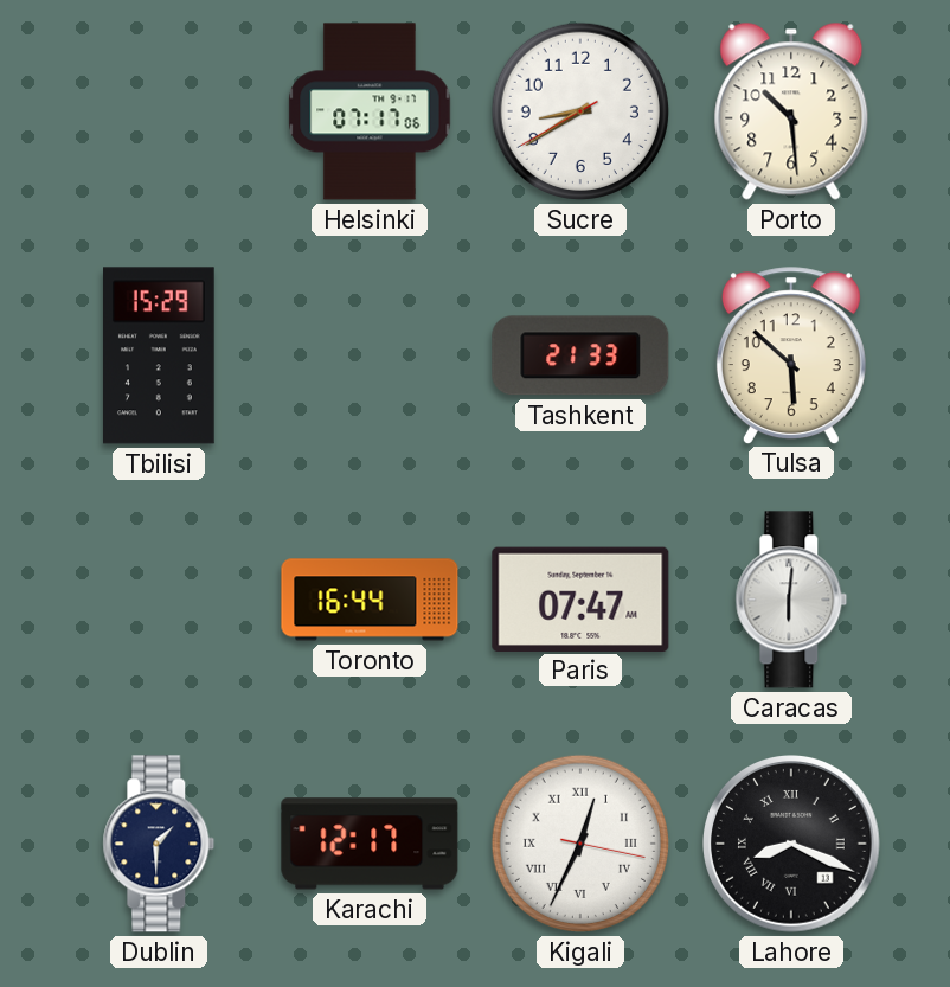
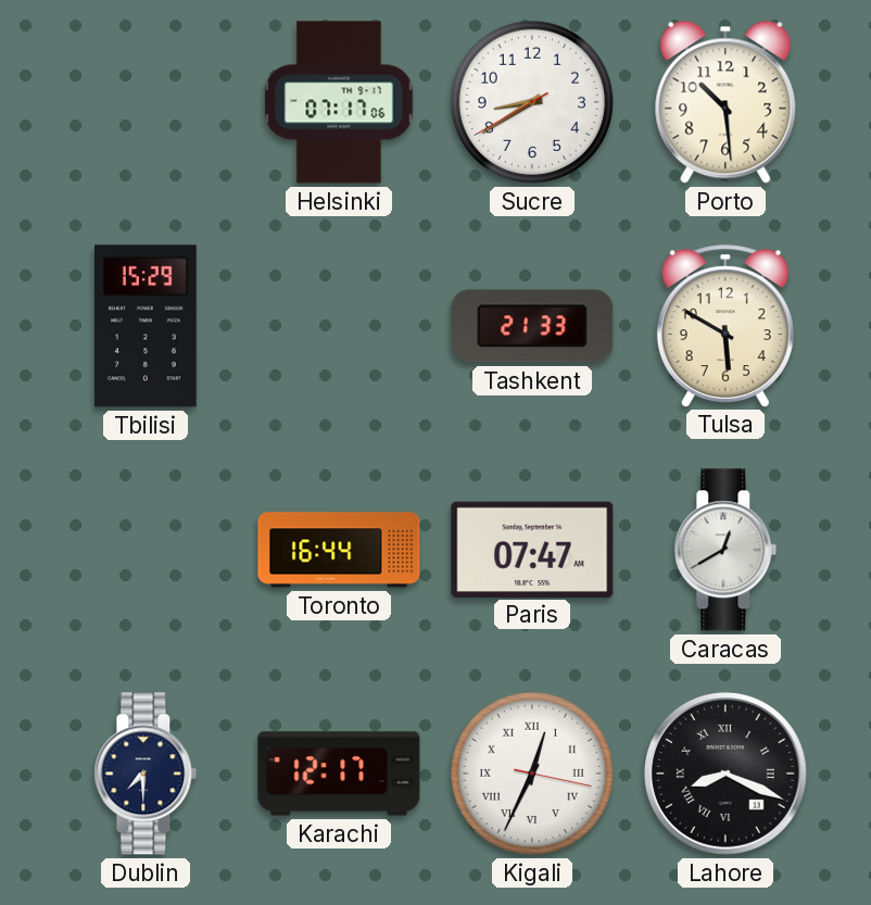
Tulsa: 5:52 -> 5:50
Caracas: 6:01 -> 12:40
Dublin: 1:30 -> 7:30
